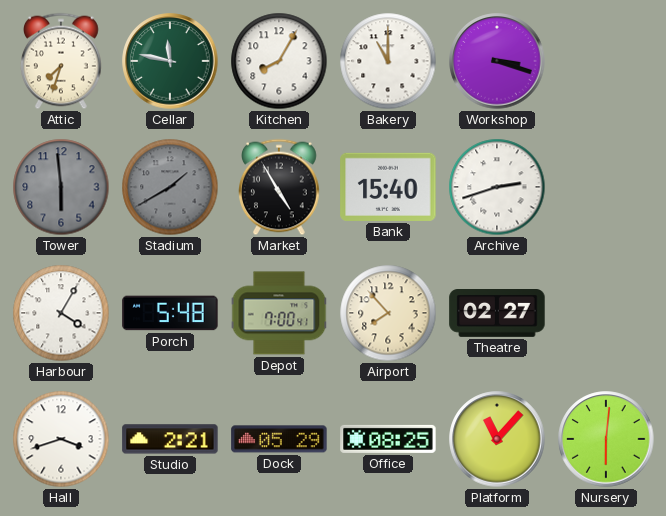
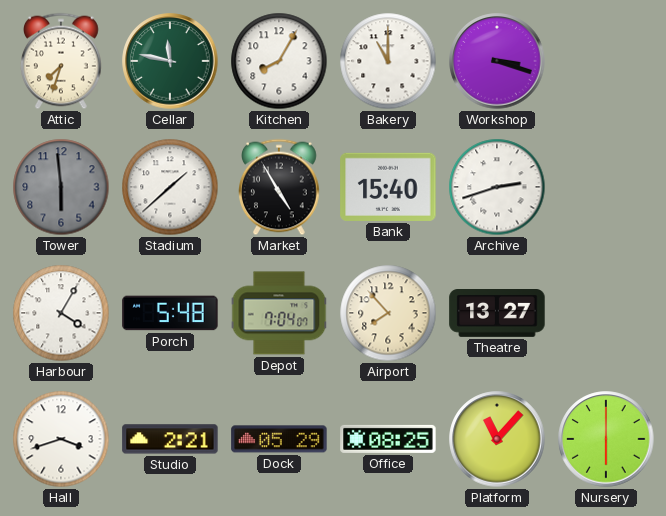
Stadium: 1:40 -> 1:38
Stadium dial: grey -> white
Depot: 7:00 -> 7:04
Theatre: 02:27 -> 13:27
Nursery: 6:01 -> 6:00
